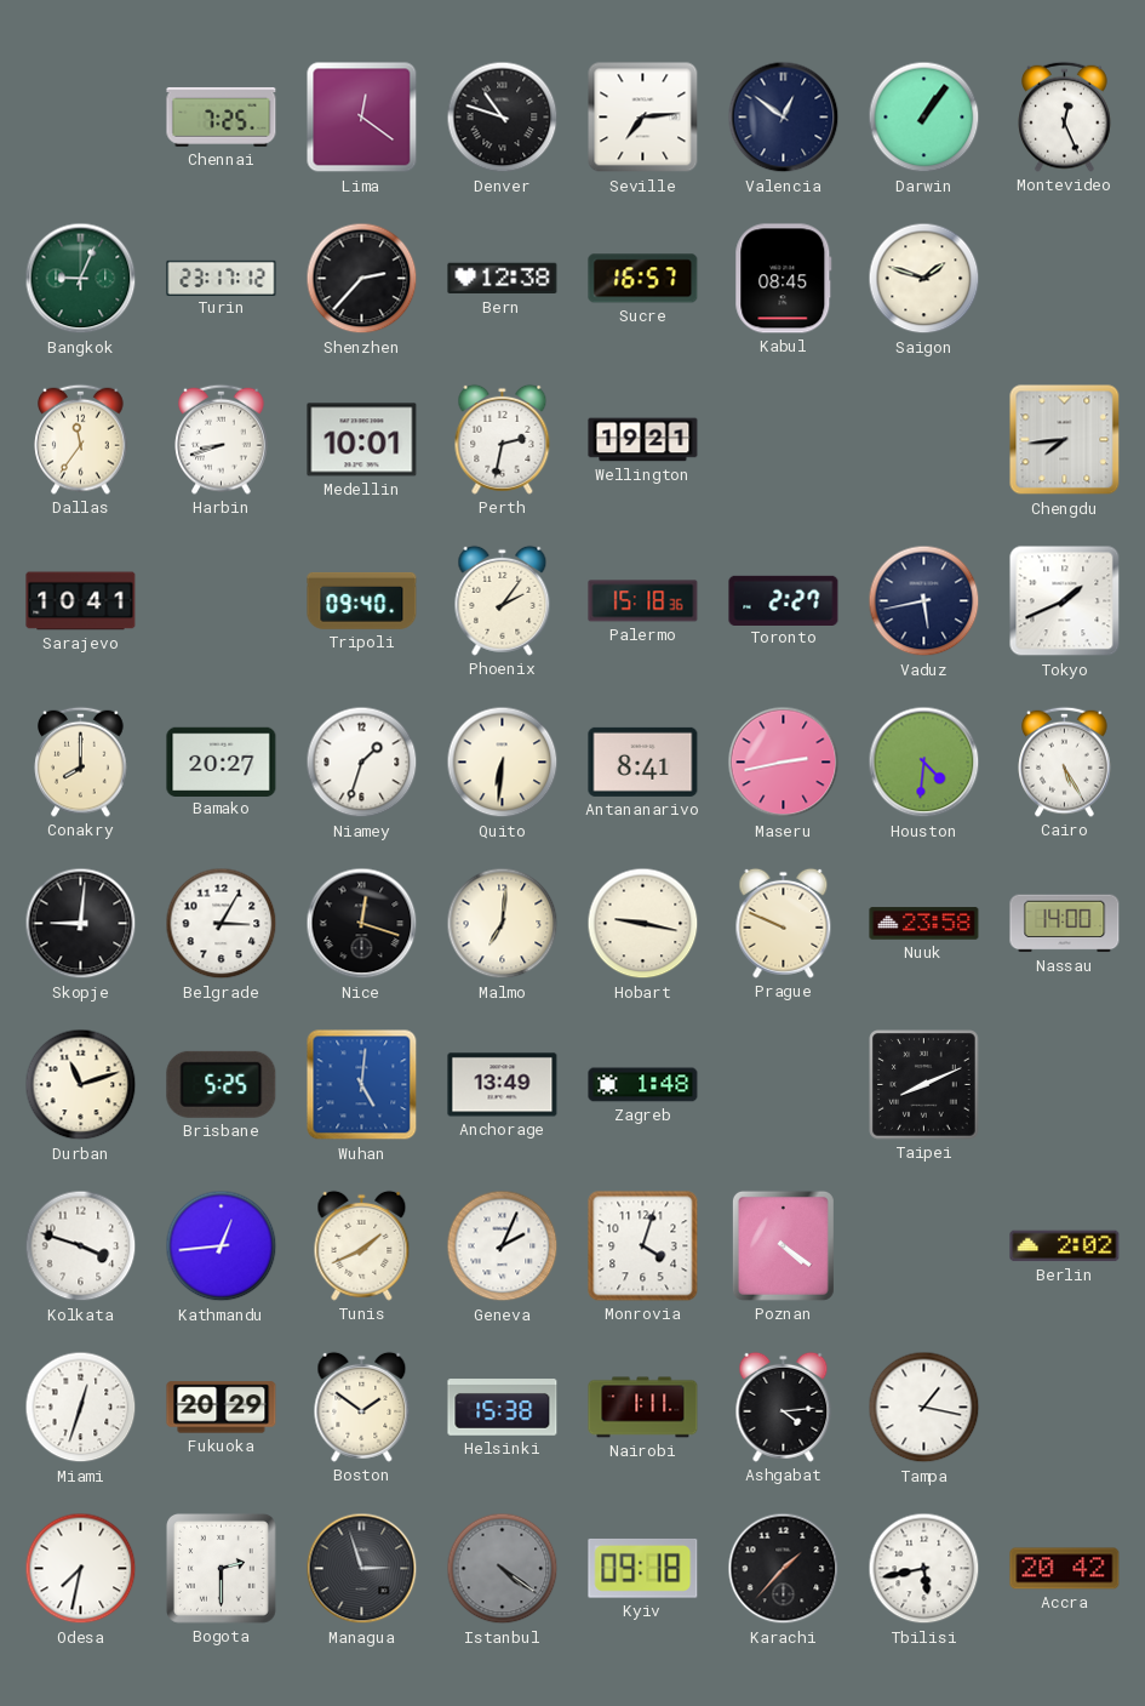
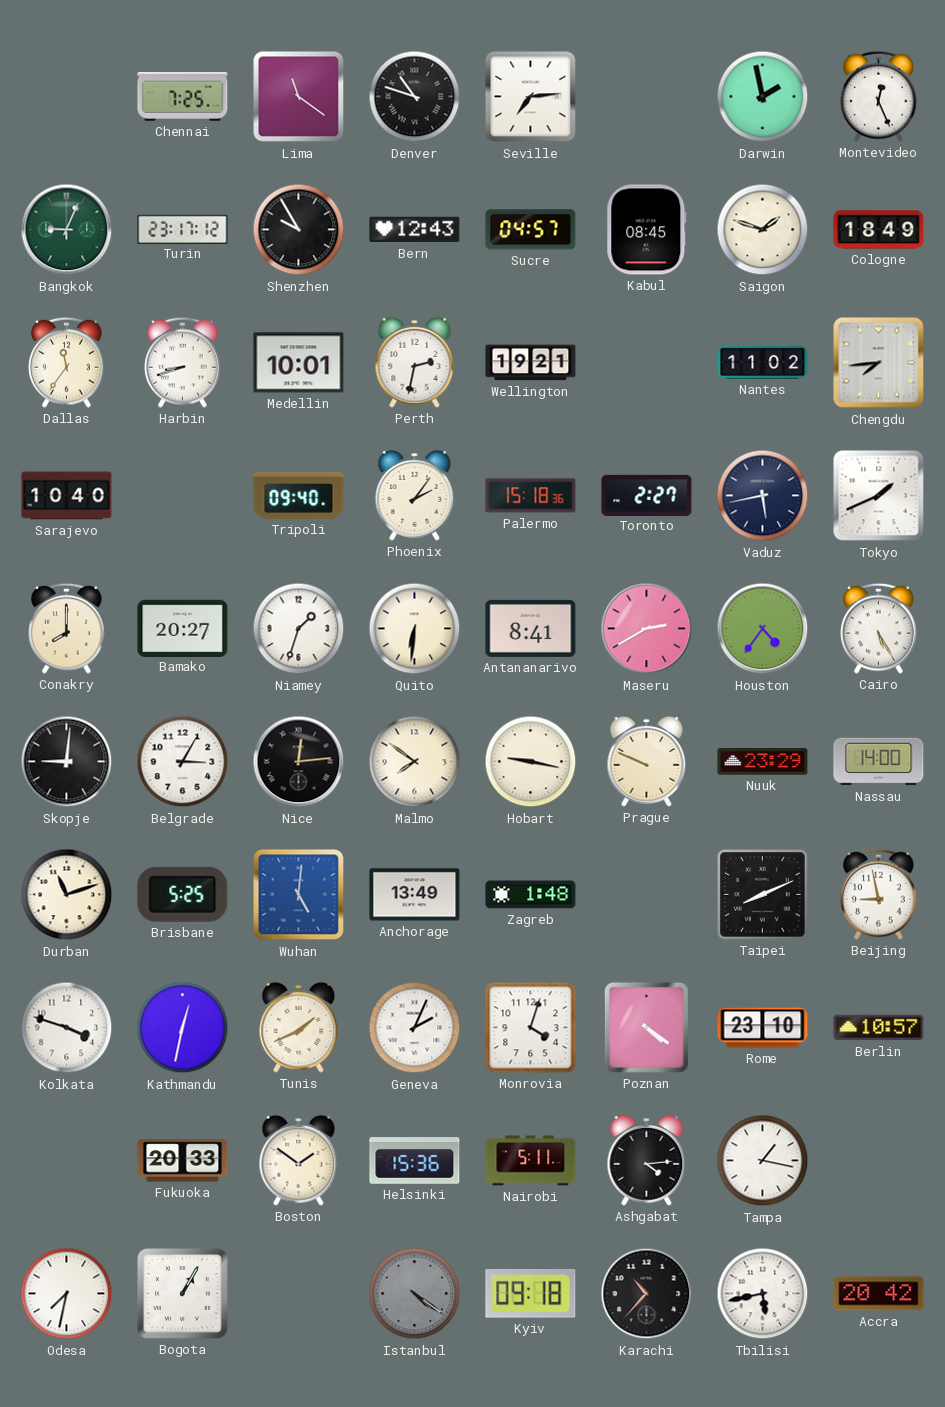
Lima: 12:21 -> 11:21
Valencia: 12:51 -> none
Darwin: 1:06 -> 1:58
Shenzhen: 2:37 -> 9:55
Bern: 12:38 -> 12:43
Sucre: 16:57 -> 04:57
Cologne: none -> 18:49
Nantes: none -> 11:02
Sarajevo: 10:41 -> 10:40
Maseru: 2:43 -> 2:40
Houston: 4:31 -> 4:36
Nice: 12:18 -> 12:14
Malmo: 7:01 -> 7:51
Nuuk: 23:58 -> 23:29
Beijing: none -> 8:58
Kathmandu: 12:44 -> 12:32
Rome: none -> 23:10
Berlin: 2:02 -> 10:57
Miami: 12:33 -> none
Fukuoka: 20:29 -> 20:33
Helsinki: 15:38 -> 15:36
Nairobi: 1:11 -> 5:11
Bogota: 2:30 -> 1:05
Managua: 2:57 -> none
Karachi: 1:37 -> 10:37
